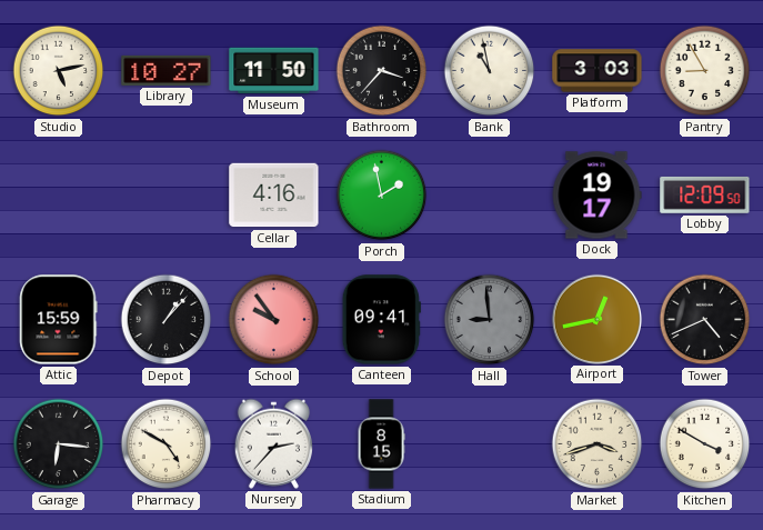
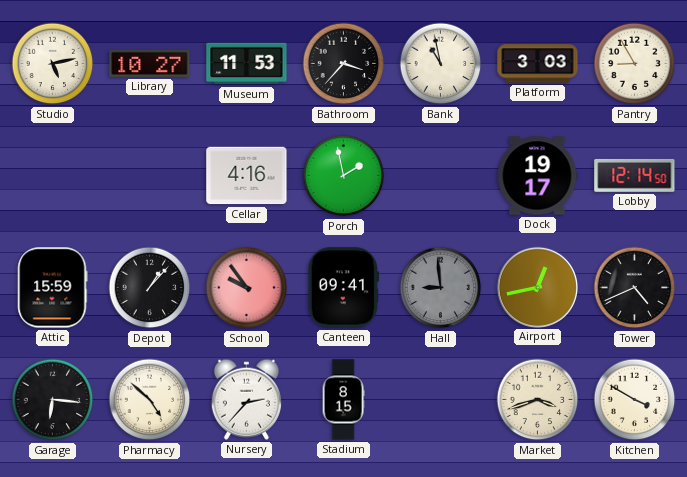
Museum: 11:50 -> 11:53
Lobby: 12:09 -> 12:14
Pharmacy: 4:50 -> 4:52
